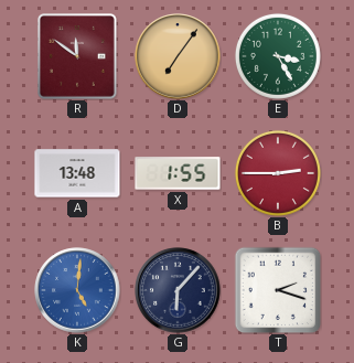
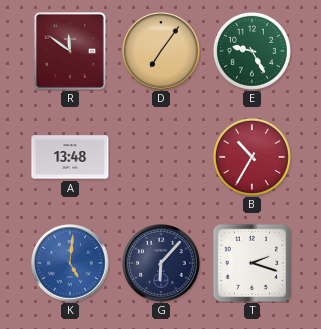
E: 3:25 -> 9:25
X: 1:55 -> none
B: 2:45 -> 10:35
